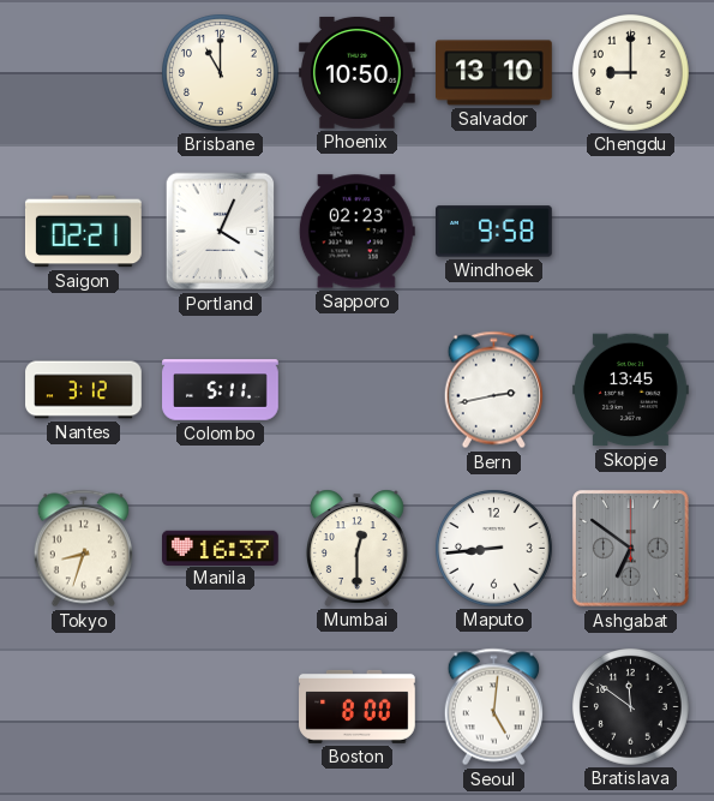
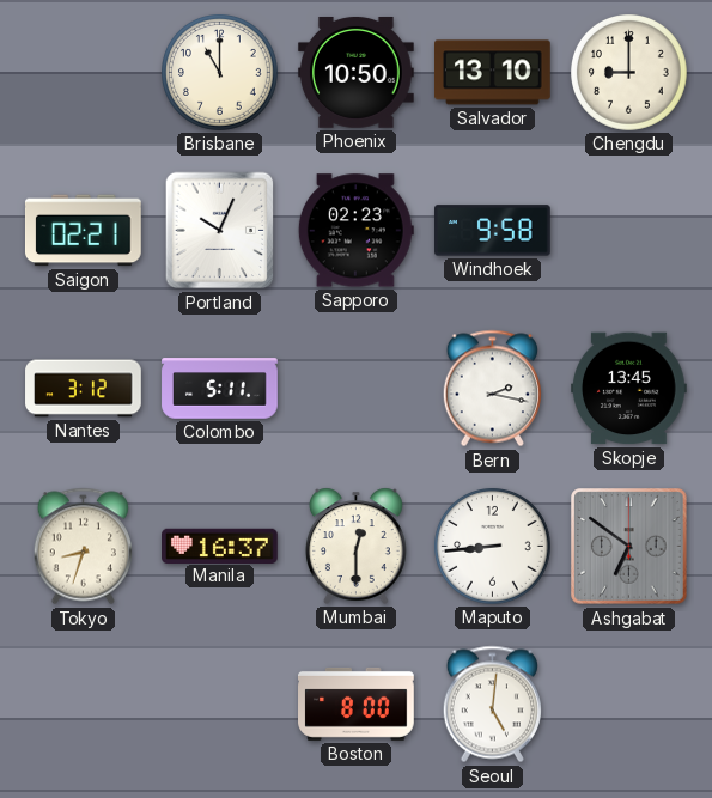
Portland: 4:04 -> 10:04
Bern: 2:43 -> 2:17
Bratislava: 11:51 -> none
